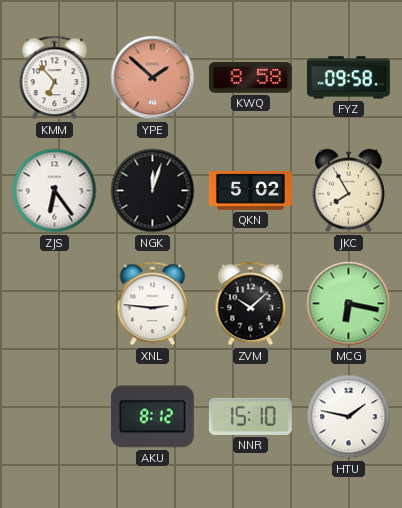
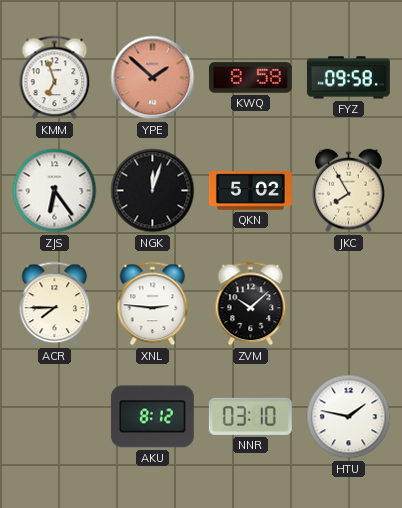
KMM: 6:53 -> 6:57
ACR: none -> 7:45
MCG: 6:17 -> none
NNR: 15:10 -> 03:10
